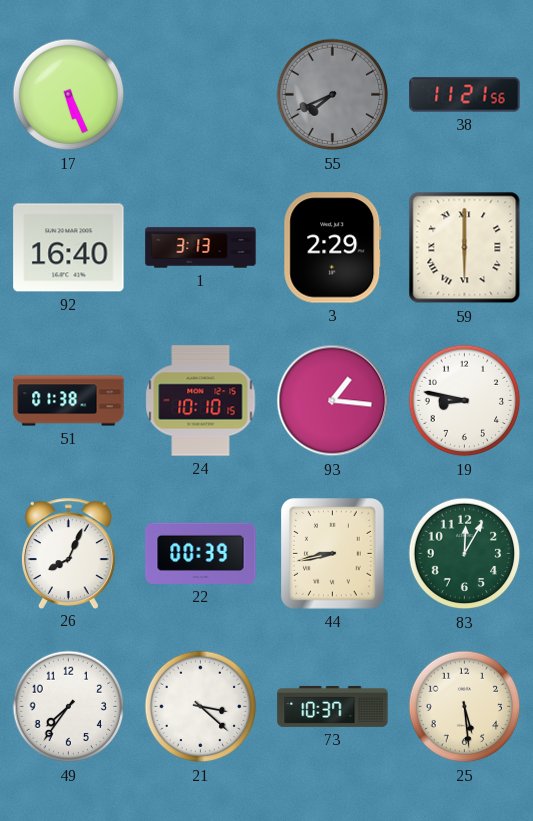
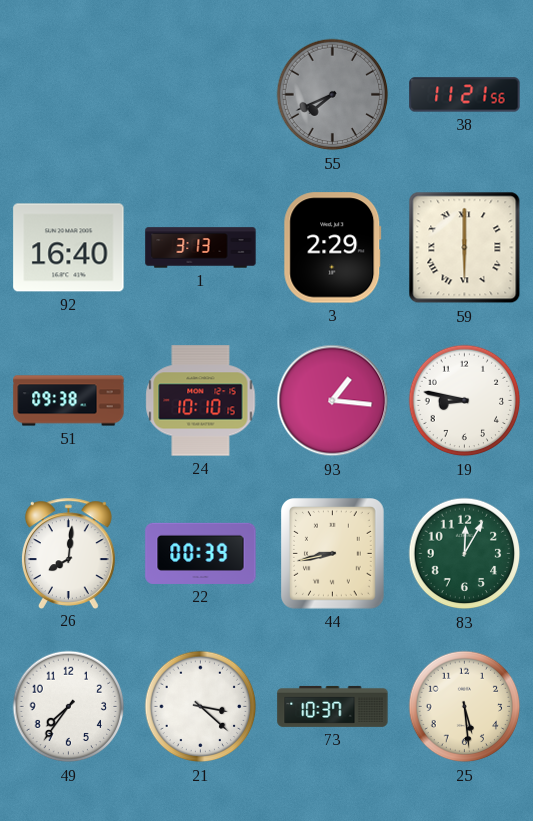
17: 5:26 -> none
51: 01:38 -> 09:38
26: 8:04 -> 8:01
